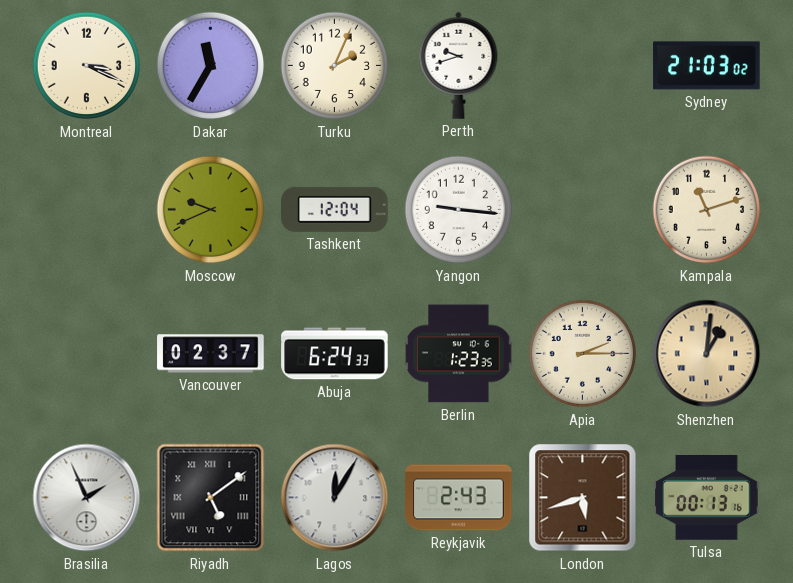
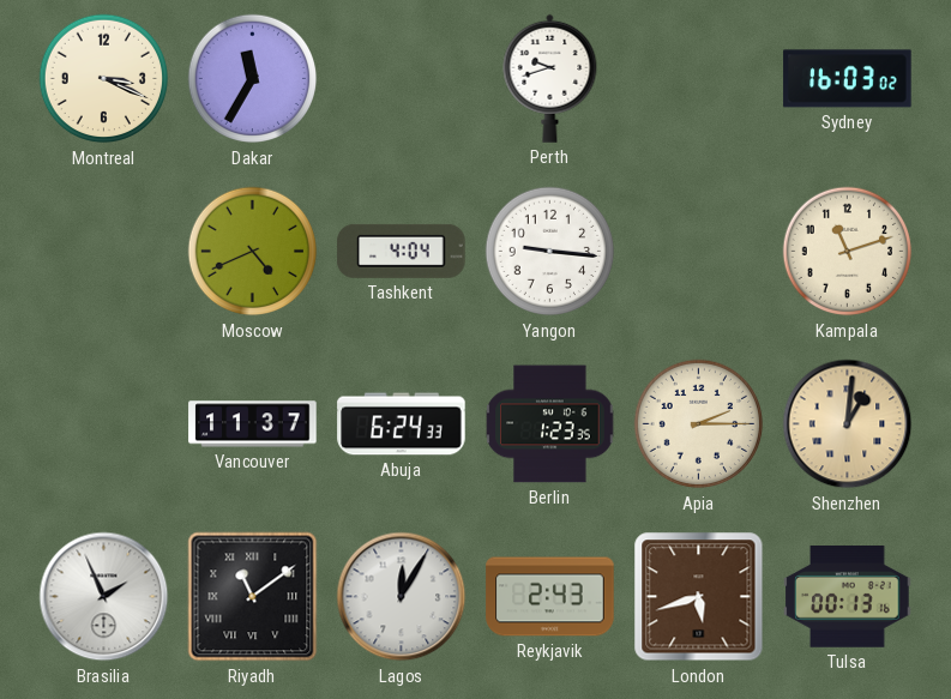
Turku: 2:04 -> none
Sydney: 21:03 -> 16:03
Moscow: 9:41 -> 4:41
Tashkent: 12:04 -> 4:04
Vancouver: 02:37 -> 11:37
Riyadh: 5:09 -> 11:09
